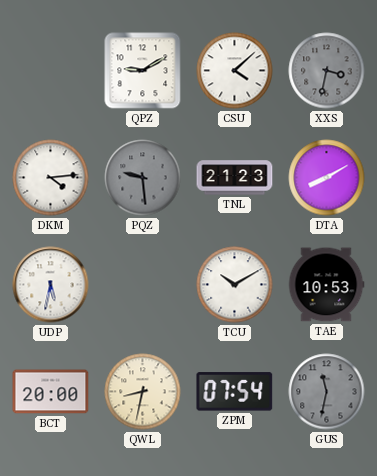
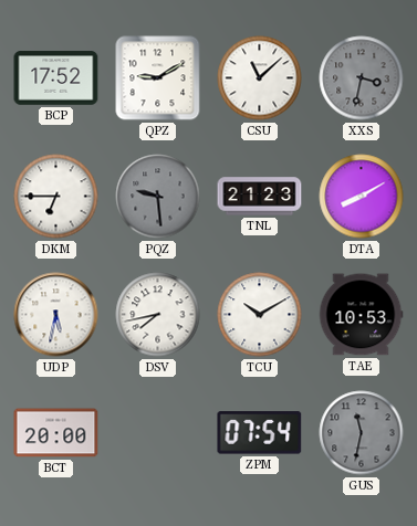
BCP: none -> 17:52
CSU: 4:08 -> 11:08
DKM: 4:14 -> 6:45
DSV: none -> 7:43
QWL: 8:32 -> none
